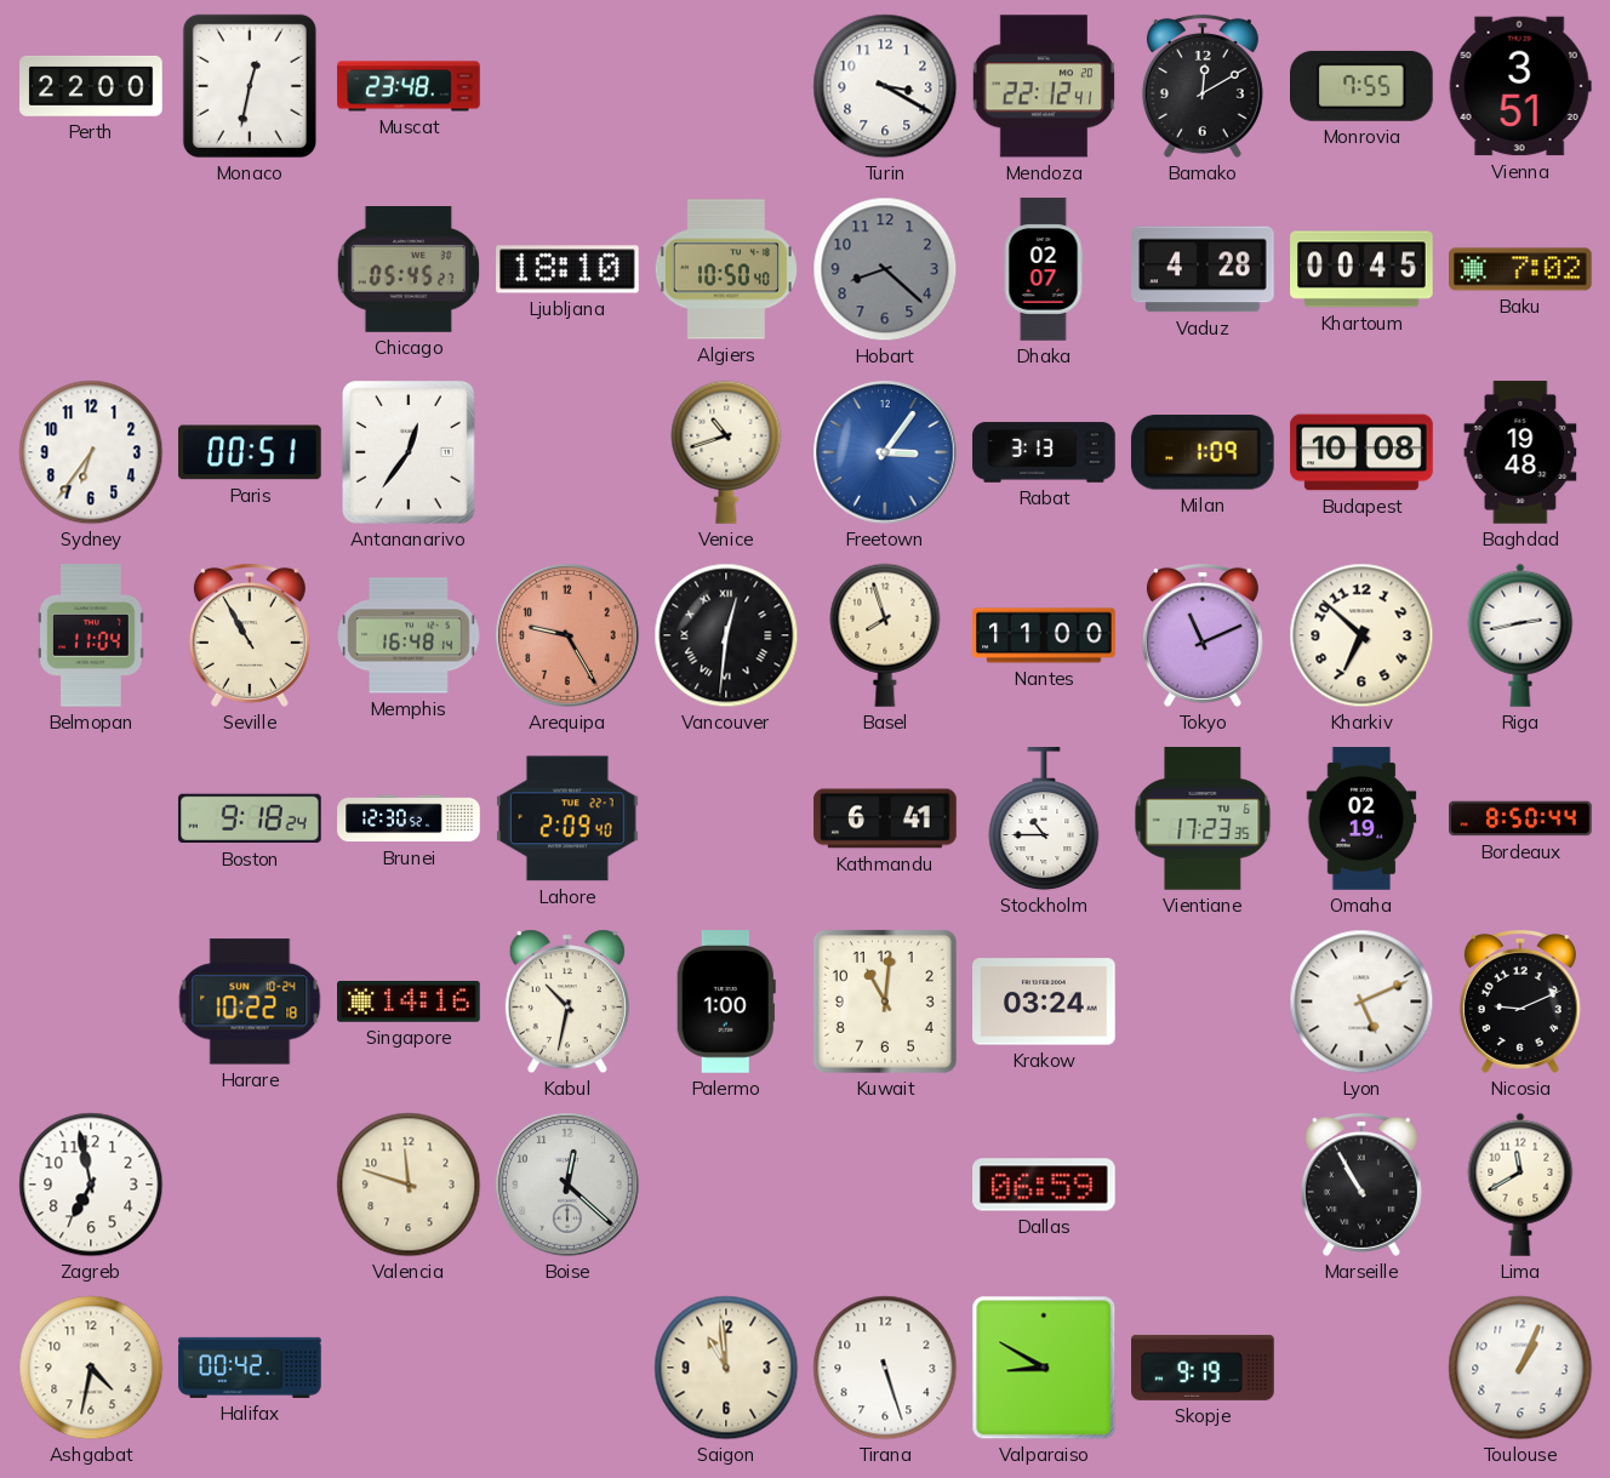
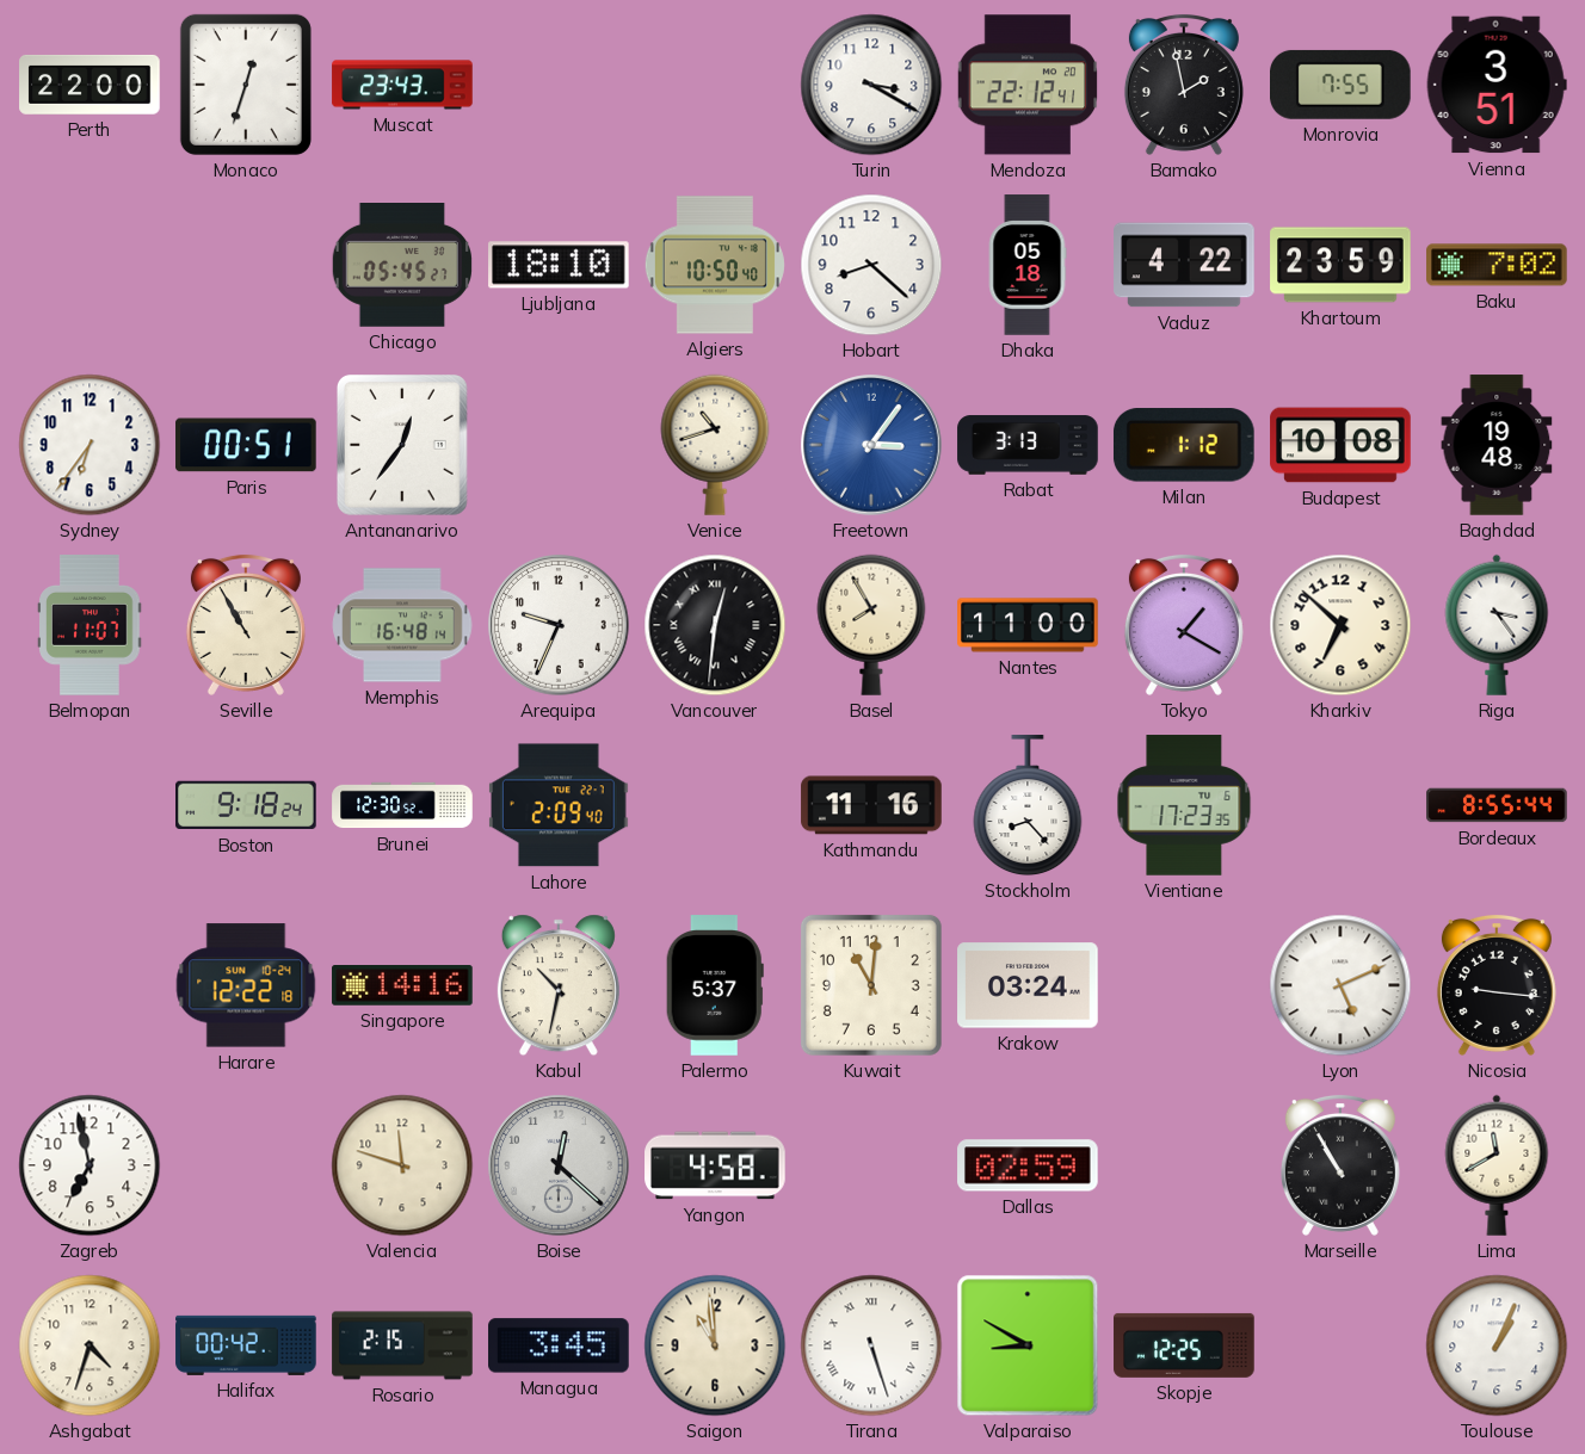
Monaco: 12:32 -> 12:33
Muscat: 23:48 -> 23:43
Bamako: 12:10 -> 1:58
Hobart dial: grey -> white
Dhaka: 02:07 -> 05:18
Vaduz: 4:28 -> 4:22
Khartoum: 00:45 -> 23:59
Milan: 1:09 -> 1:12
Belmopan: 11:04 -> 11:07
Arequipa: 9:25 -> 9:34
Arequipa dial: salmon -> white
Basel: 7:57 -> 7:55
Tokyo: 11:11 -> 1:20
Riga: 2:43 -> 3:24
Kathmandu: 6:41 -> 11:16
Stockholm: 10:45 -> 8:23
Omaha: 02:19 -> none
Bordeaux: 8:50 -> 8:55
Harare: 10:22 -> 12:22
Palermo: 1:00 -> 5:37
Nicosia: 9:11 -> 9:16
Yangon: none -> 4:58
Dallas: 06:59 -> 02:59
Ashgabat: 4:32 -> 4:33
Rosario: none -> 2:15
Managua: none -> 3:45
Tirana numerals: Arabic -> Roman
Skopje: 9:19 -> 12:25
